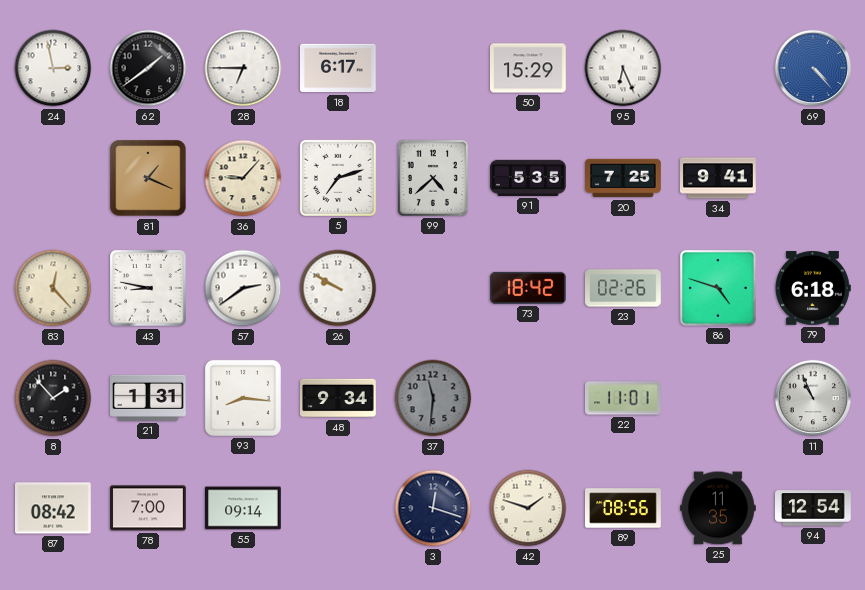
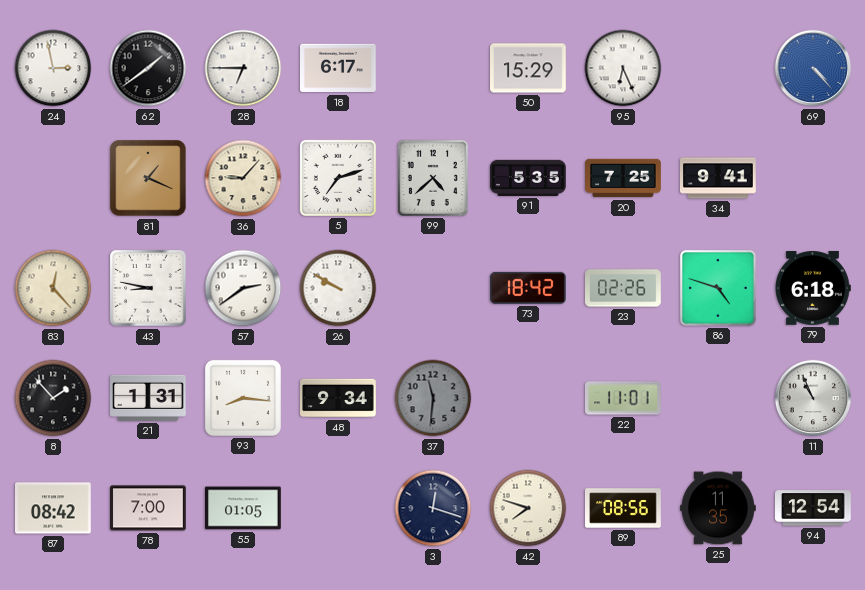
55: 09:14 -> 01:05
42: 1:48 -> 7:48
